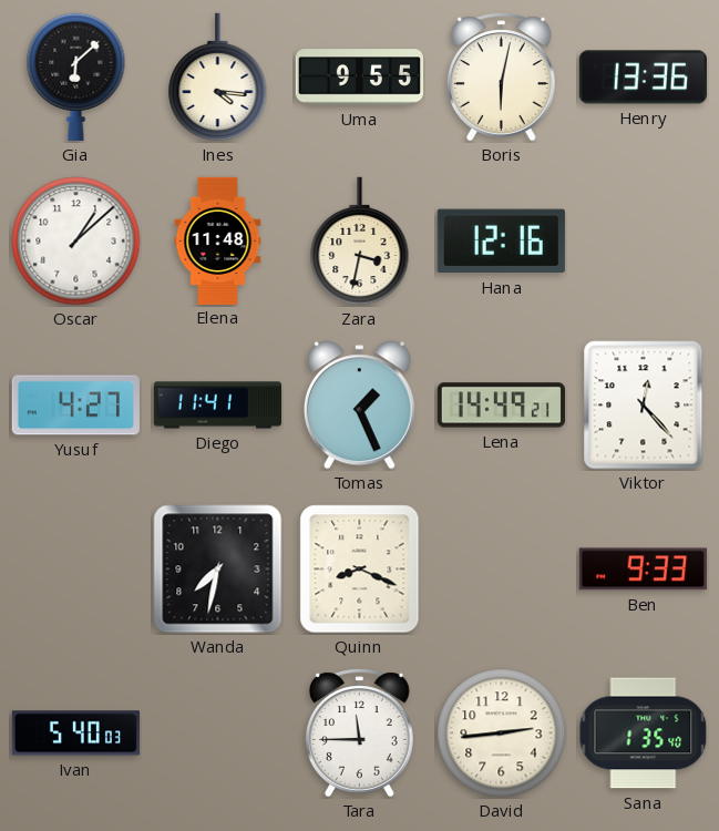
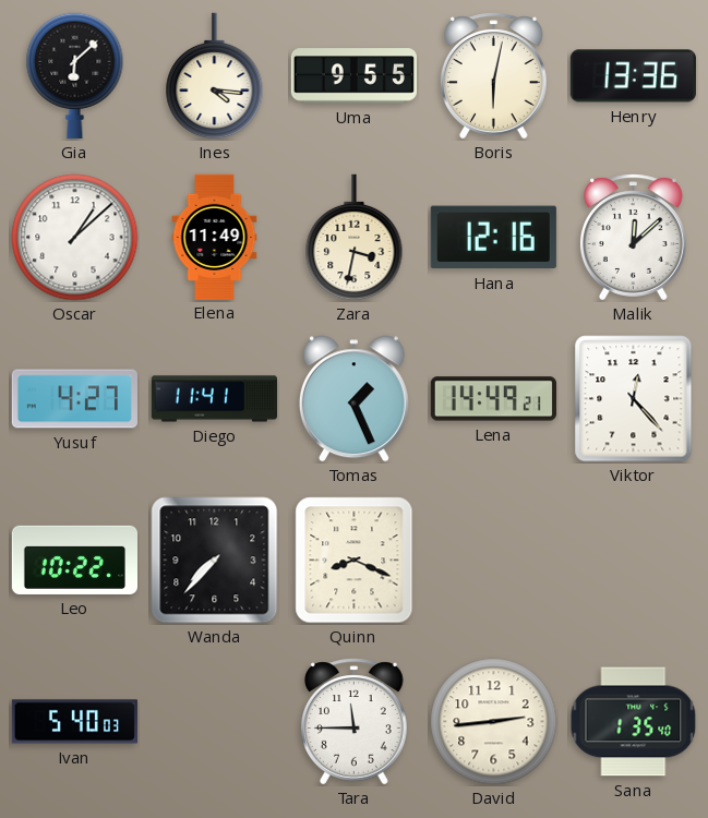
Elena: 11:48 -> 11:49
Malik: none -> 12:08
Leo: none -> 10:22
Wanda: 7:32 -> 7:37
Ben: 9:33 -> none
